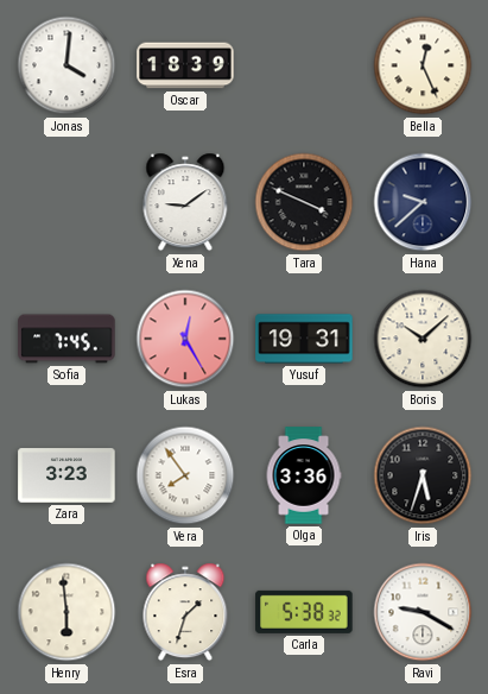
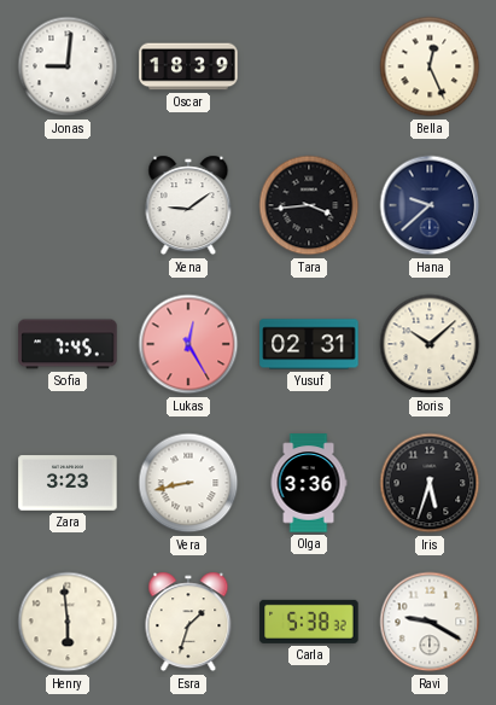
Jonas: 4:01 -> 9:01
Tara: 3:49 -> 3:44
Yusuf: 19:31 -> 02:31
Vera: 7:54 -> 8:43
